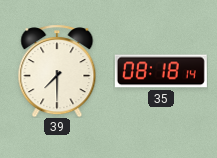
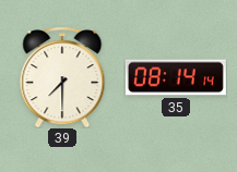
35: 08:18 -> 08:14
